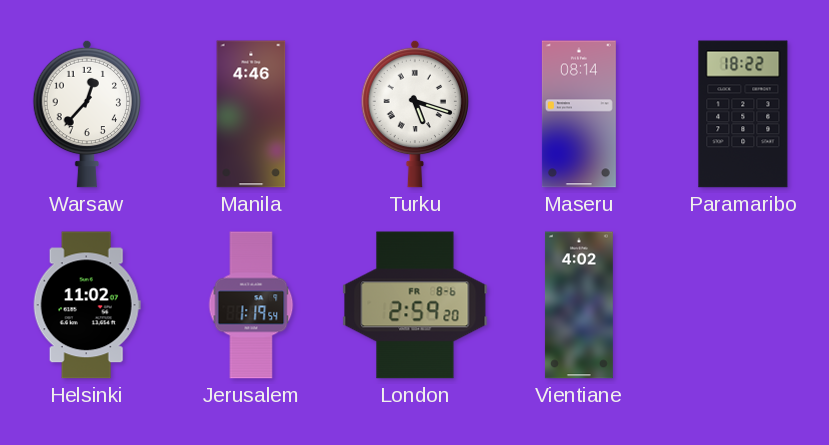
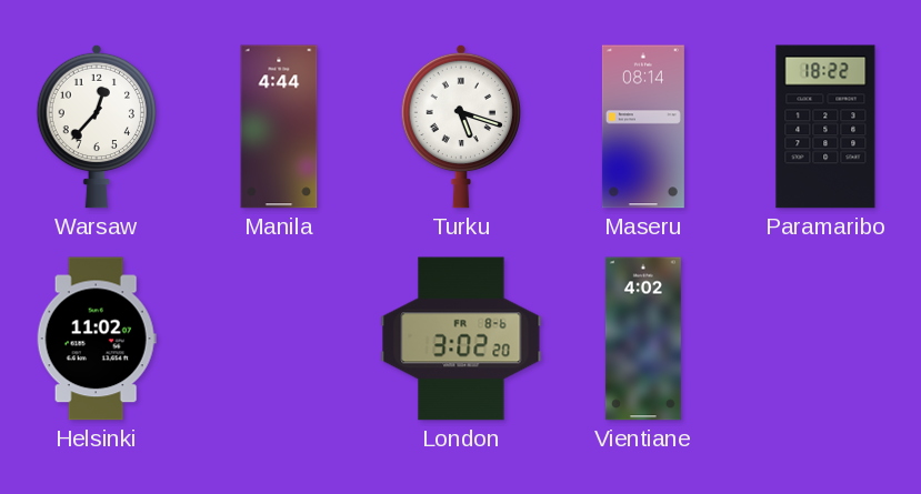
Manila: 4:46 -> 4:44
Jerusalem: 1:19 -> none
London: 2:59 -> 3:02
